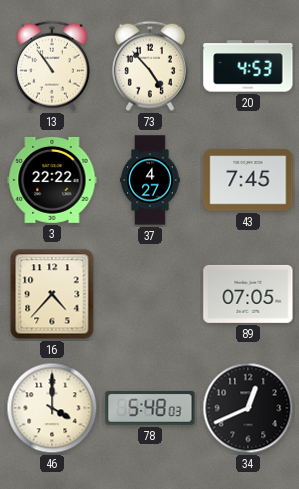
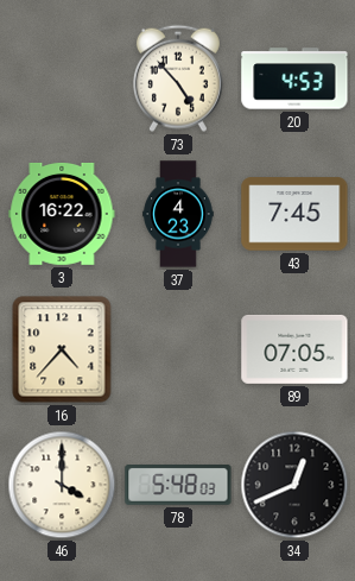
13: 10:54 -> none
3: 22:22 -> 16:22
37: 4:27 -> 4:23
